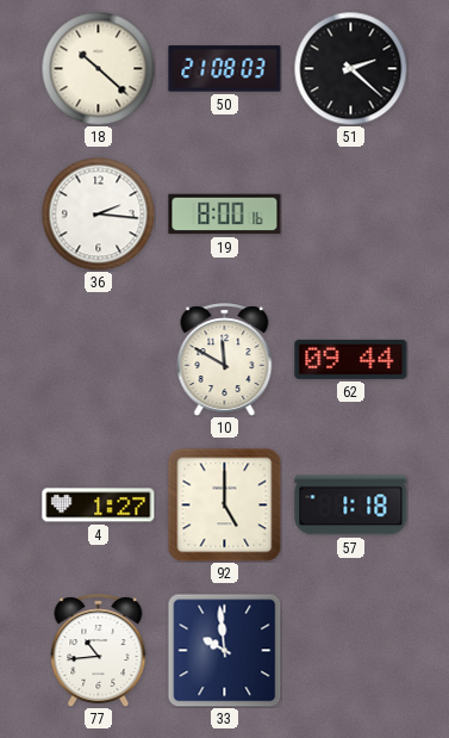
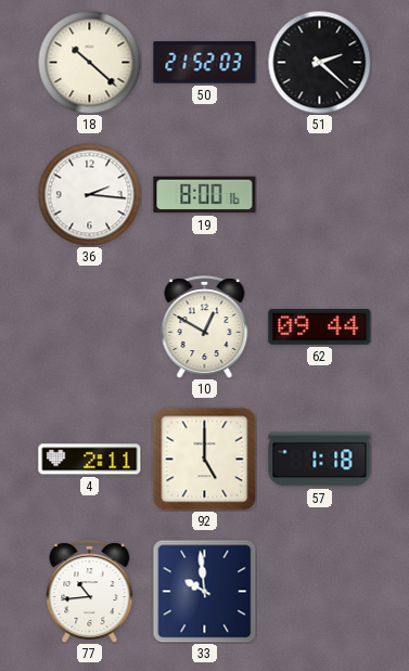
50: 21:08 -> 21:52
10: 11:50 -> 12:50
4: 1:27 -> 2:11
